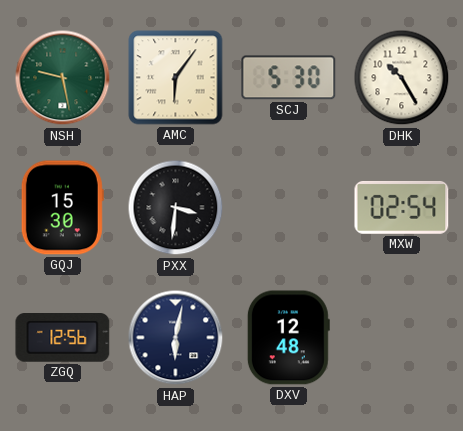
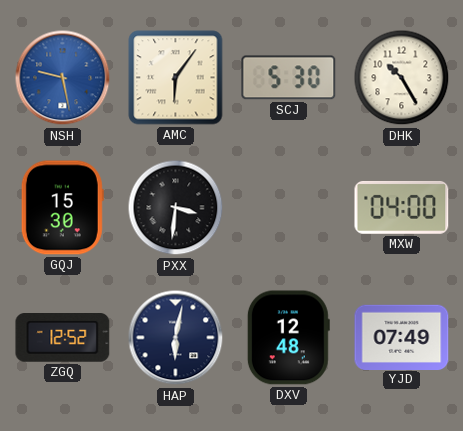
NSH dial: green -> blue
MXW: 02:54 -> 04:00
ZGQ: 12:56 -> 12:52
YJD: none -> 07:49
